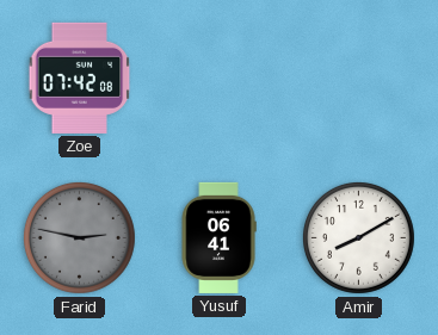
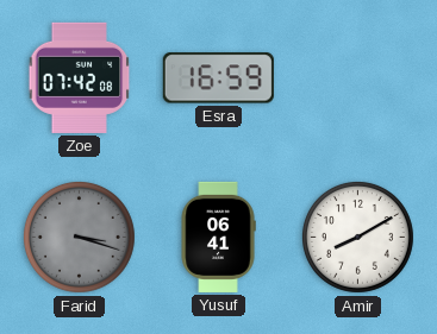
Esra: none -> 16:59
Farid: 2:47 -> 3:18
